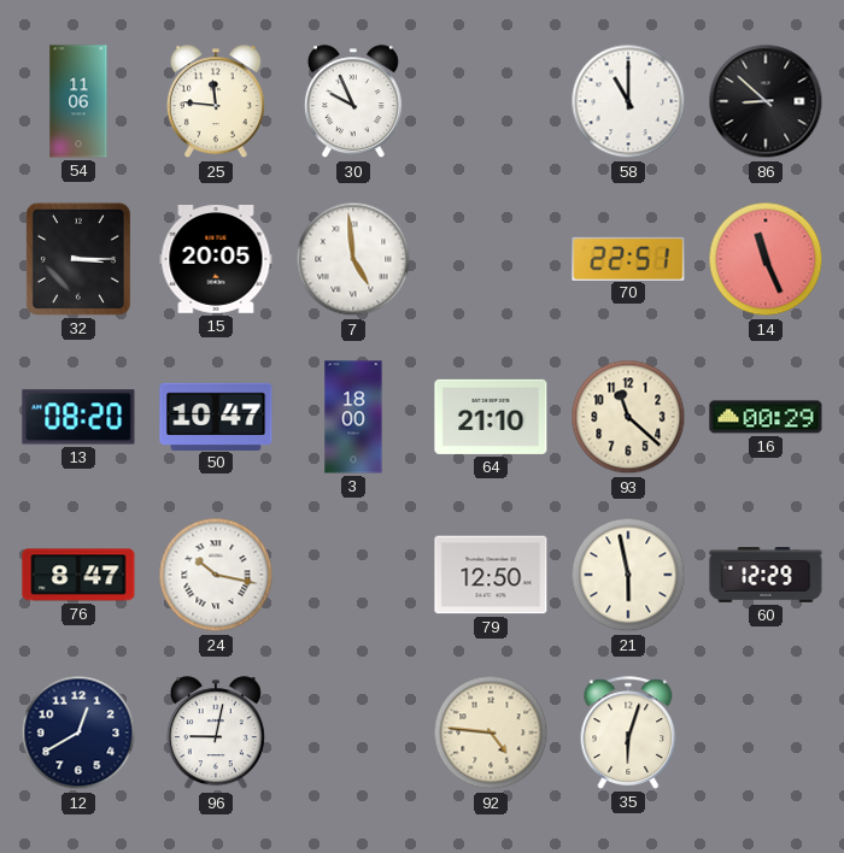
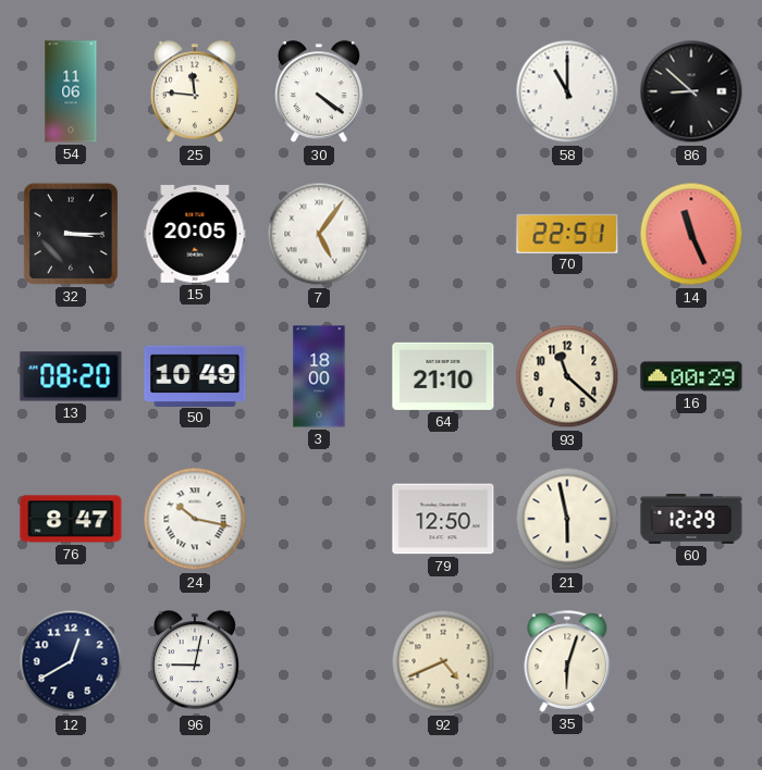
30: 9:56 -> 4:21
7: 4:59 -> 5:06
50: 10:47 -> 10:49
92: 4:46 -> 4:41
